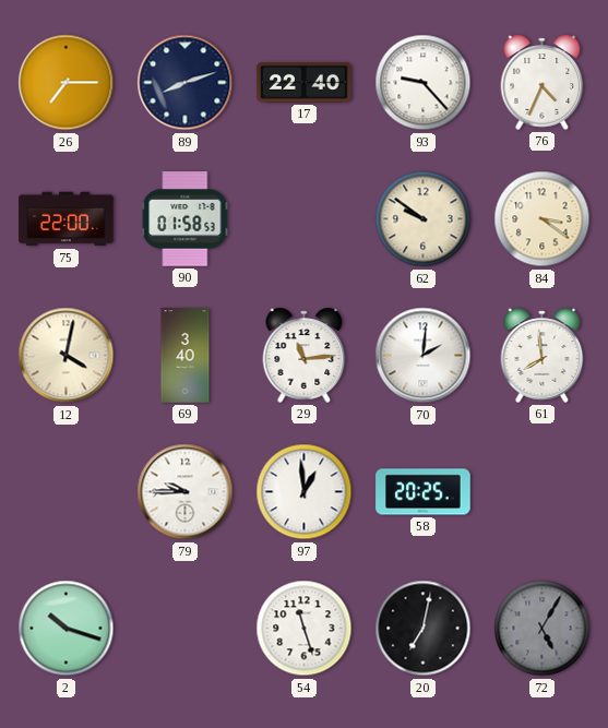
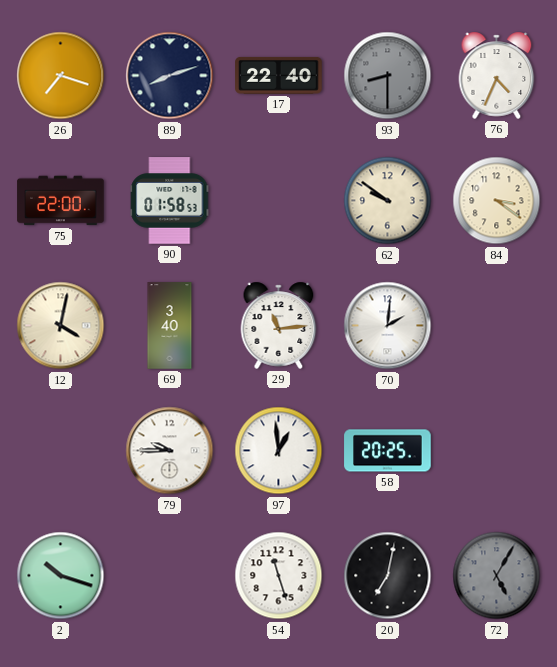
26: 7:15 -> 7:18
93: 9:23 -> 8:30
93 dial: white -> grey
61: 7:59 -> none
